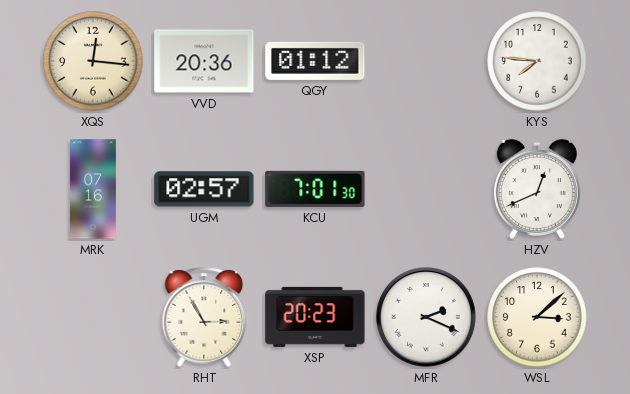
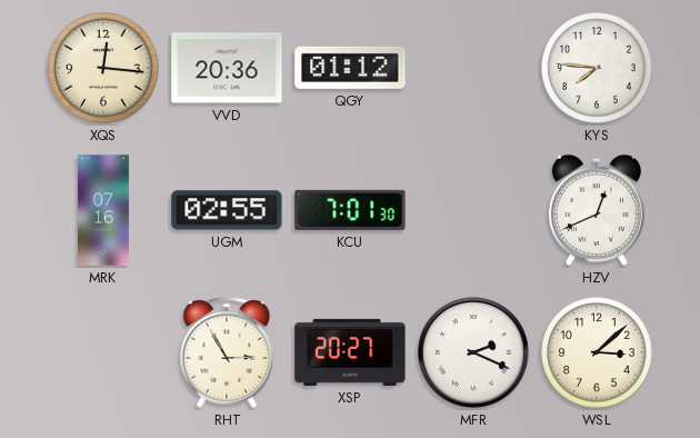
UGM: 02:57 -> 02:55
XSP: 20:23 -> 20:27
